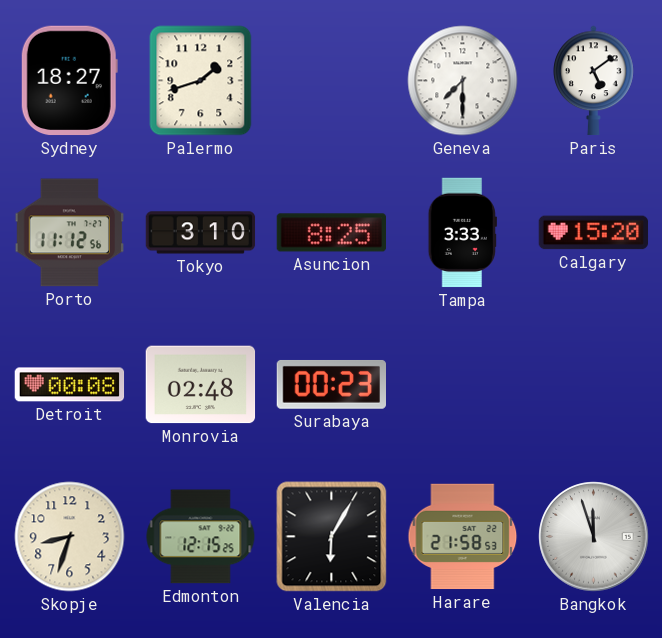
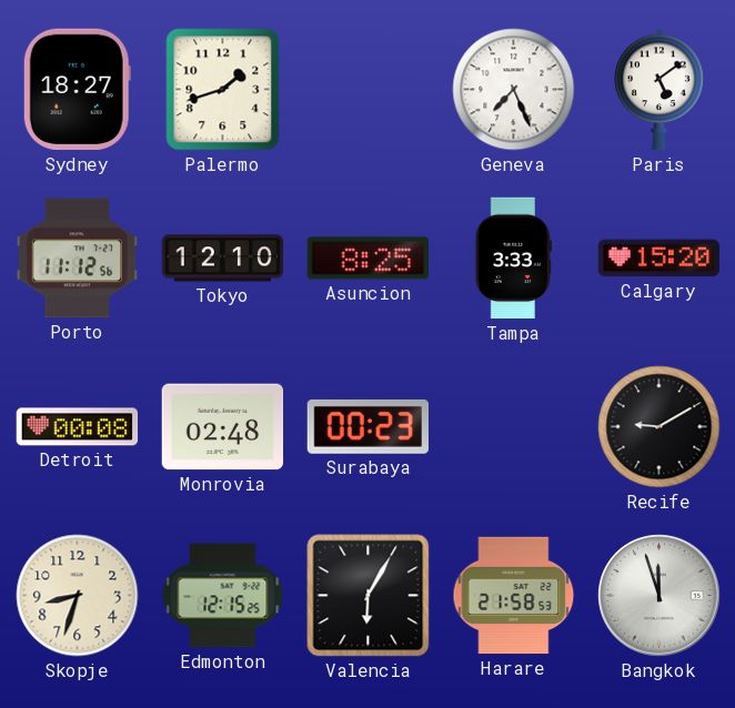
Geneva: 7:30 -> 7:26
Tokyo: 3:10 -> 12:10
Recife: none -> 9:10
